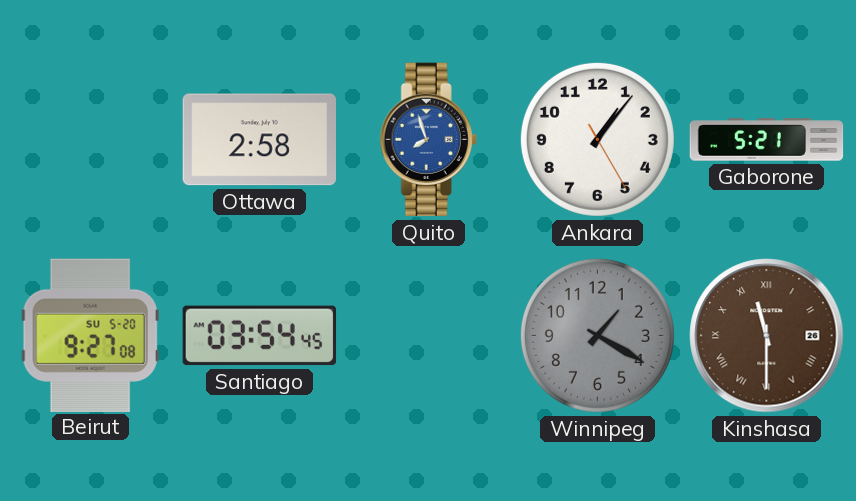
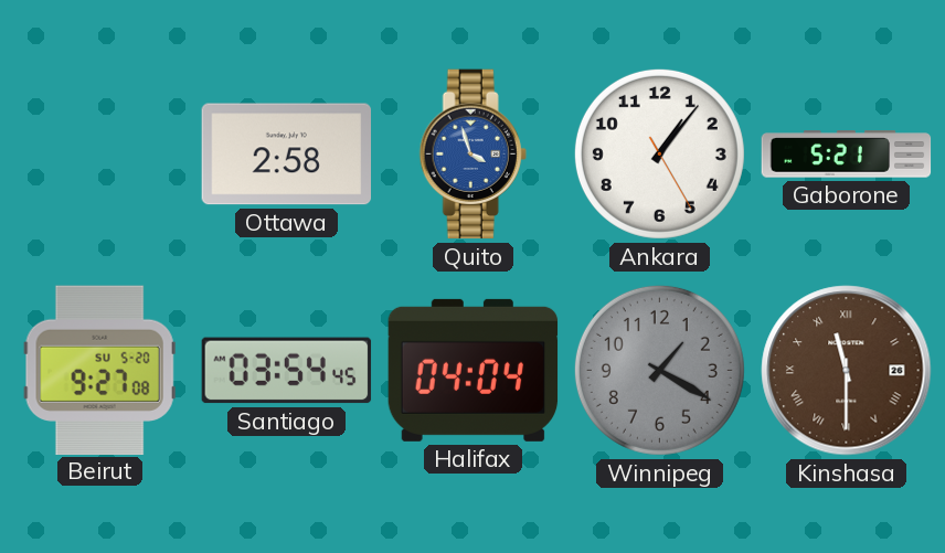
Quito: 7:57 -> 3:57
Halifax: none -> 04:04
